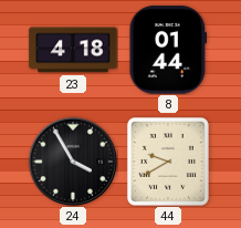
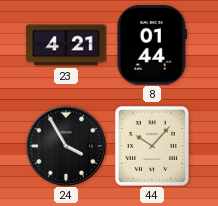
23: 4:18 -> 4:21
44: 9:40 -> 10:07
